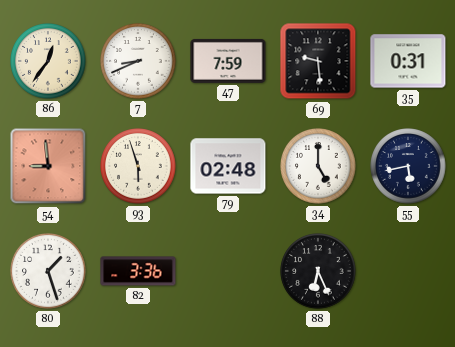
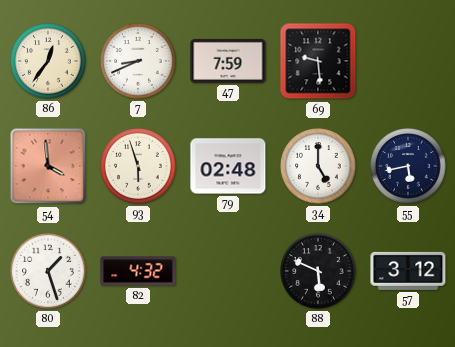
35: 0:31 -> none
54: 8:59 -> 3:59
82: 3:36 -> 4:32
88: 6:26 -> 5:49
57: none -> 3:12
